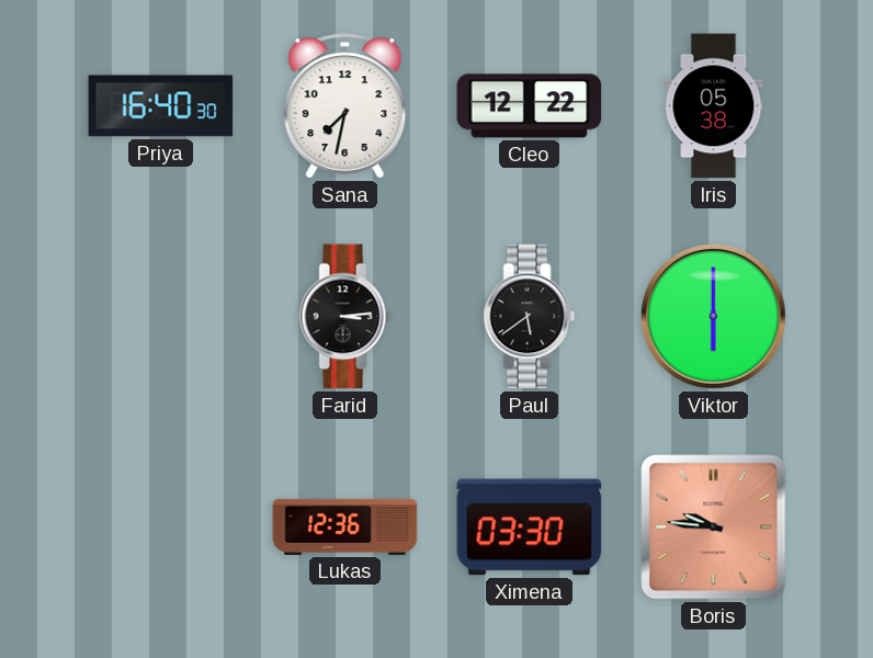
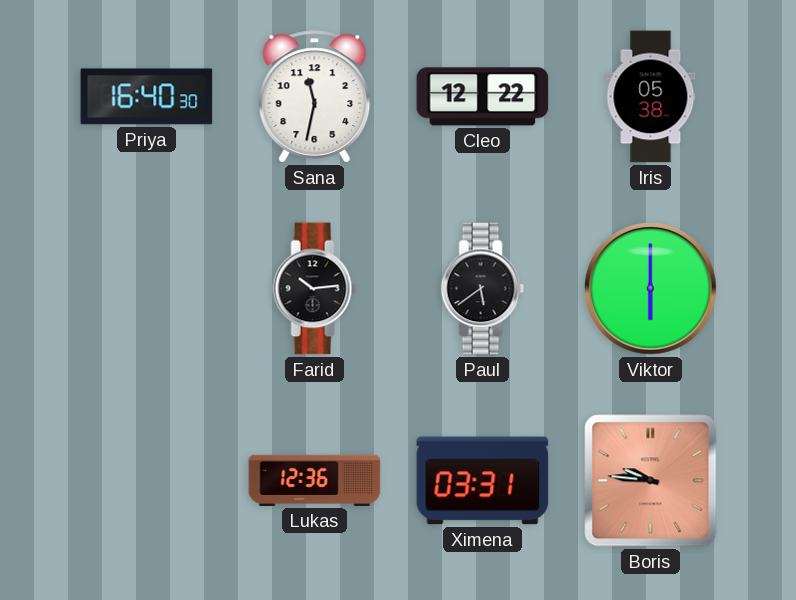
Sana: 7:32 -> 11:32
Farid: 3:14 -> 10:14
Ximena: 03:30 -> 03:31
